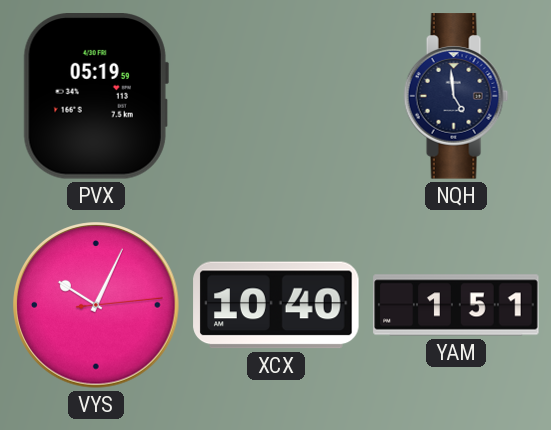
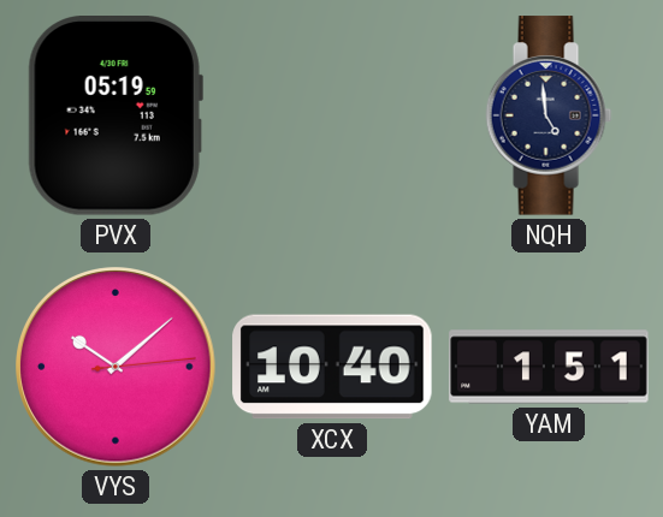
VYS: 10:04 -> 10:08
